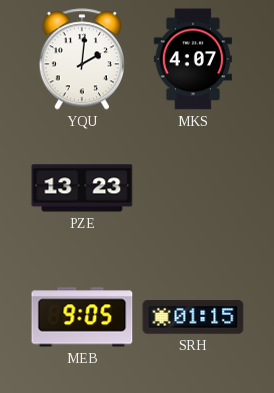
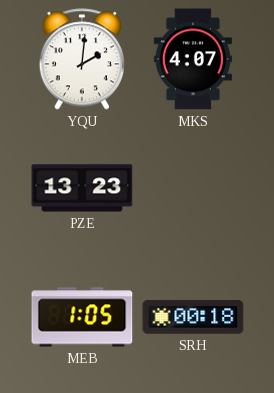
MEB: 9:05 -> 1:05
SRH: 01:15 -> 00:18
